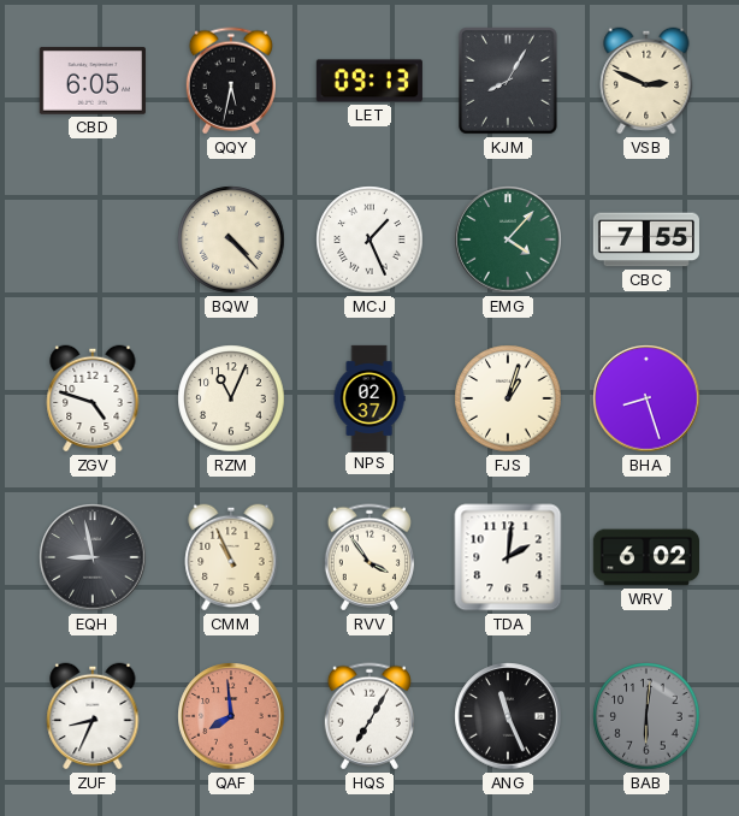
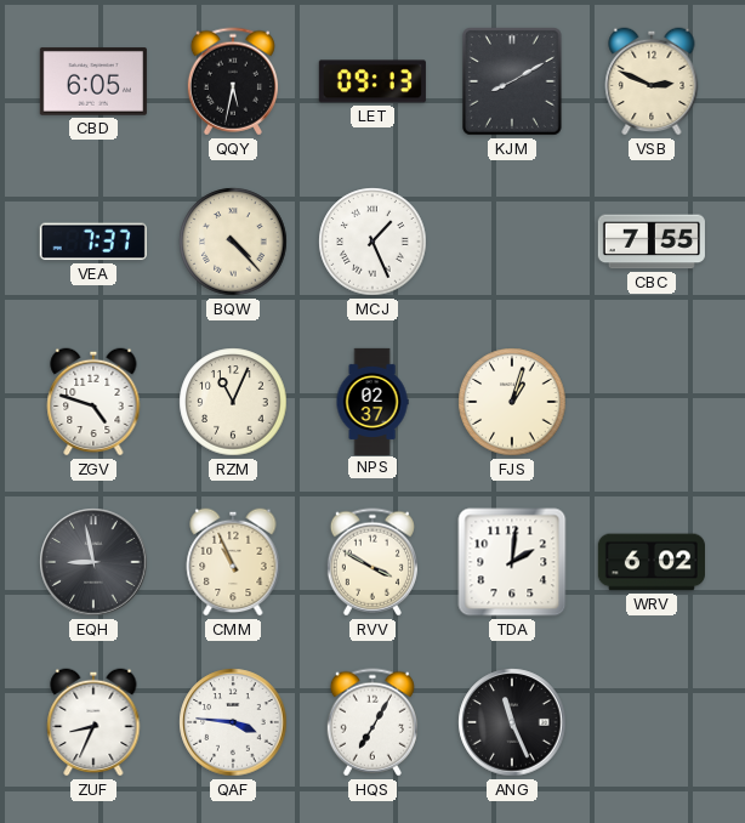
KJM: 8:05 -> 8:10
VEA: none -> 7:37
EMG: 4:07 -> none
BHA: 8:27 -> none
RVV: 3:54 -> 3:50
QAF: 7:59 -> 3:46
QAF dial: salmon -> white
BAB: 6:01 -> none
